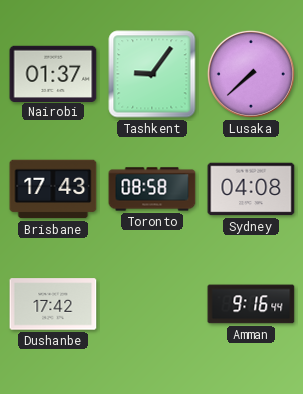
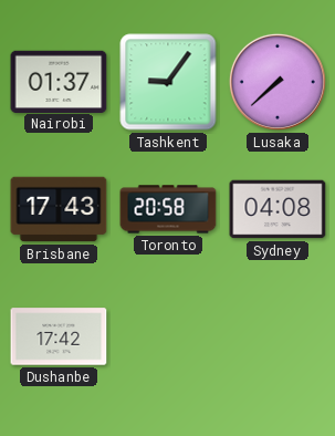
Toronto: 08:58 -> 20:58
Amman: 9:16 -> none
